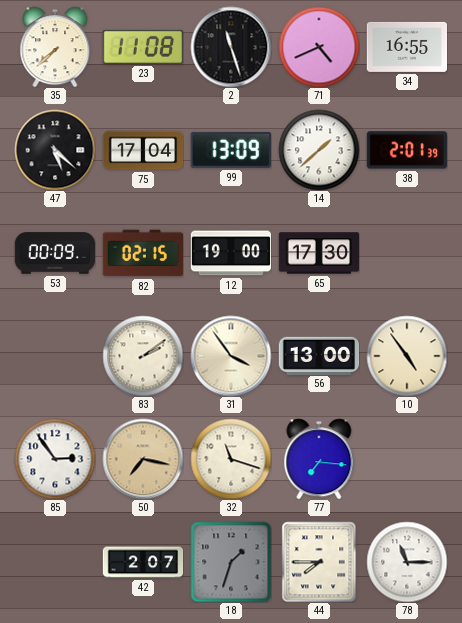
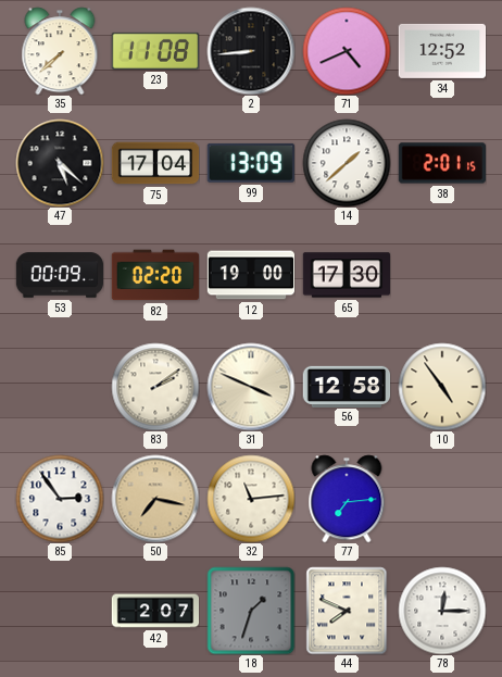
2: 11:27 -> 8:44
34: 16:55 -> 12:52
38: 2:01:39 -> 2:01:15
82: 02:15 -> 02:20
31: 3:54 -> 3:49
56: 13:00 -> 12:58
32: 11:18 -> 11:14
77: 7:16 -> 7:14
44: 7:45 -> 7:49
78: 11:15 -> 12:15
